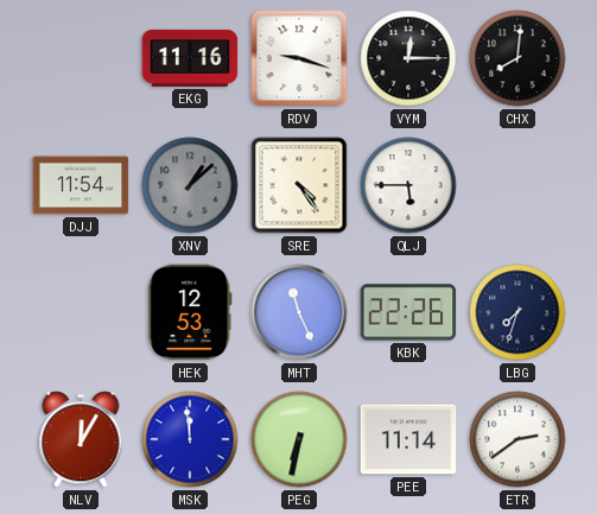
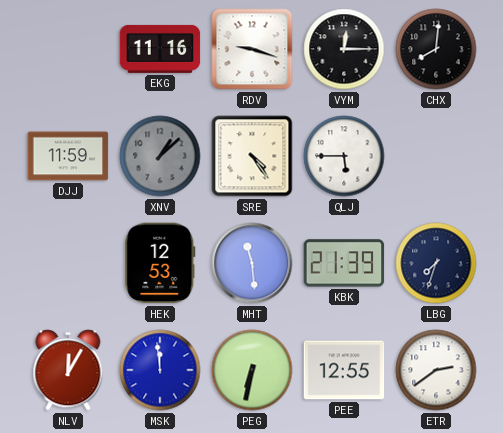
DJJ: 11:54 -> 11:59
MHT: 11:26 -> 11:29
KBK: 22:26 -> 21:39
PEE: 11:14 -> 12:55
